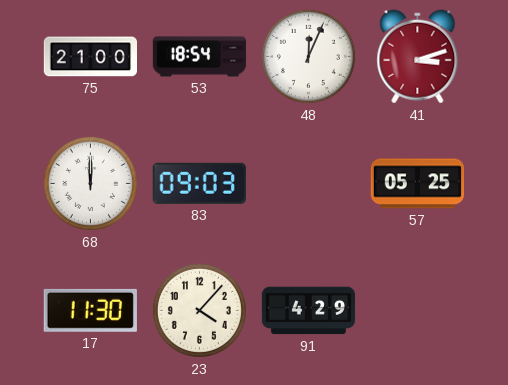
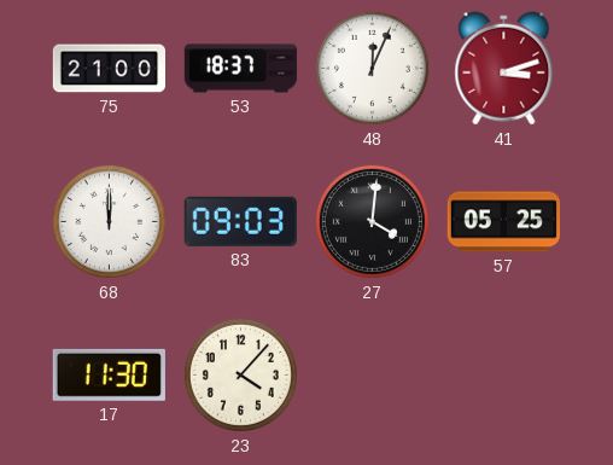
53: 18:54 -> 18:37
27: none -> 4:01
91: 4:29 -> none
